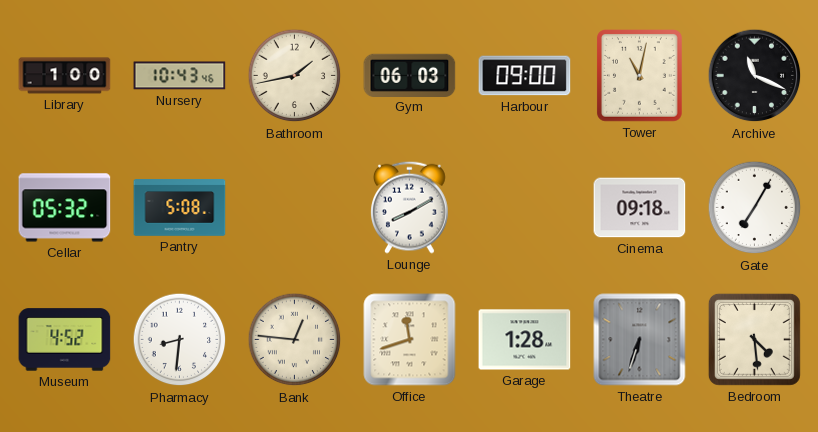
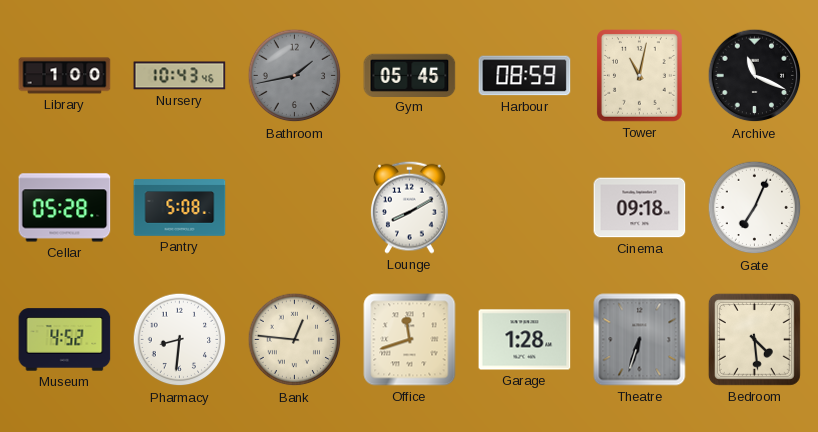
Bathroom dial: cream -> grey
Gym: 06:03 -> 05:45
Harbour: 09:00 -> 08:59
Cellar: 05:32 -> 05:28
Gate: 7:05 -> 7:04
